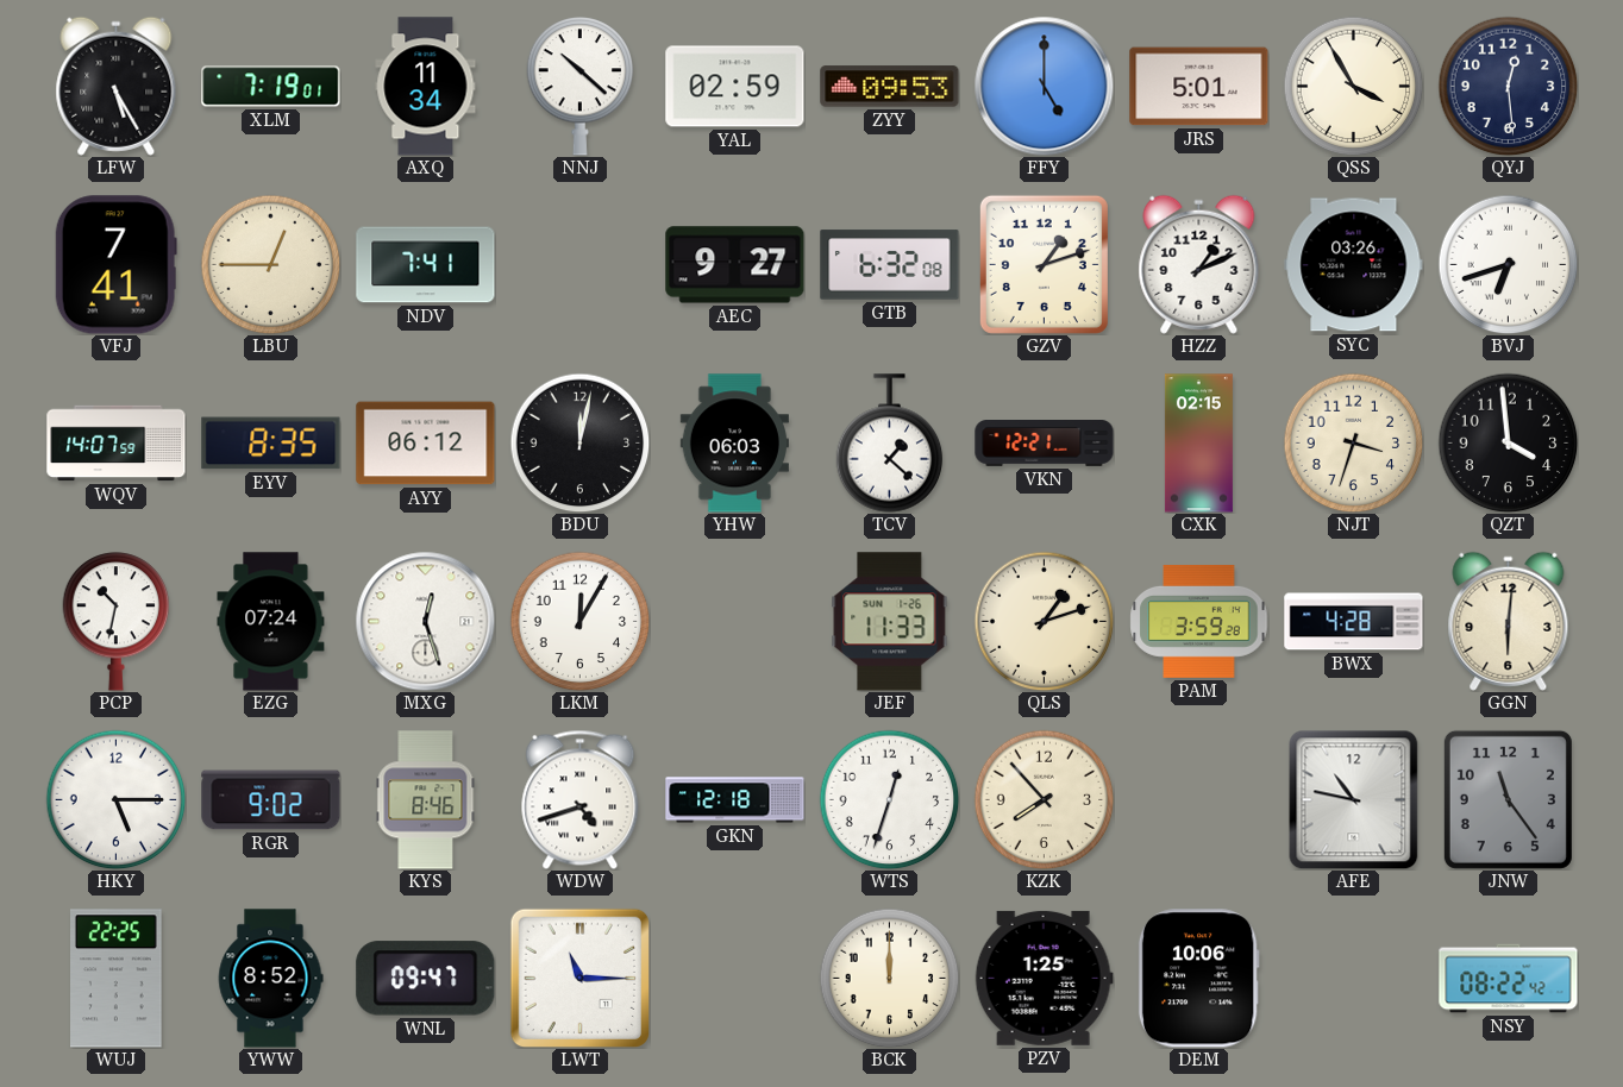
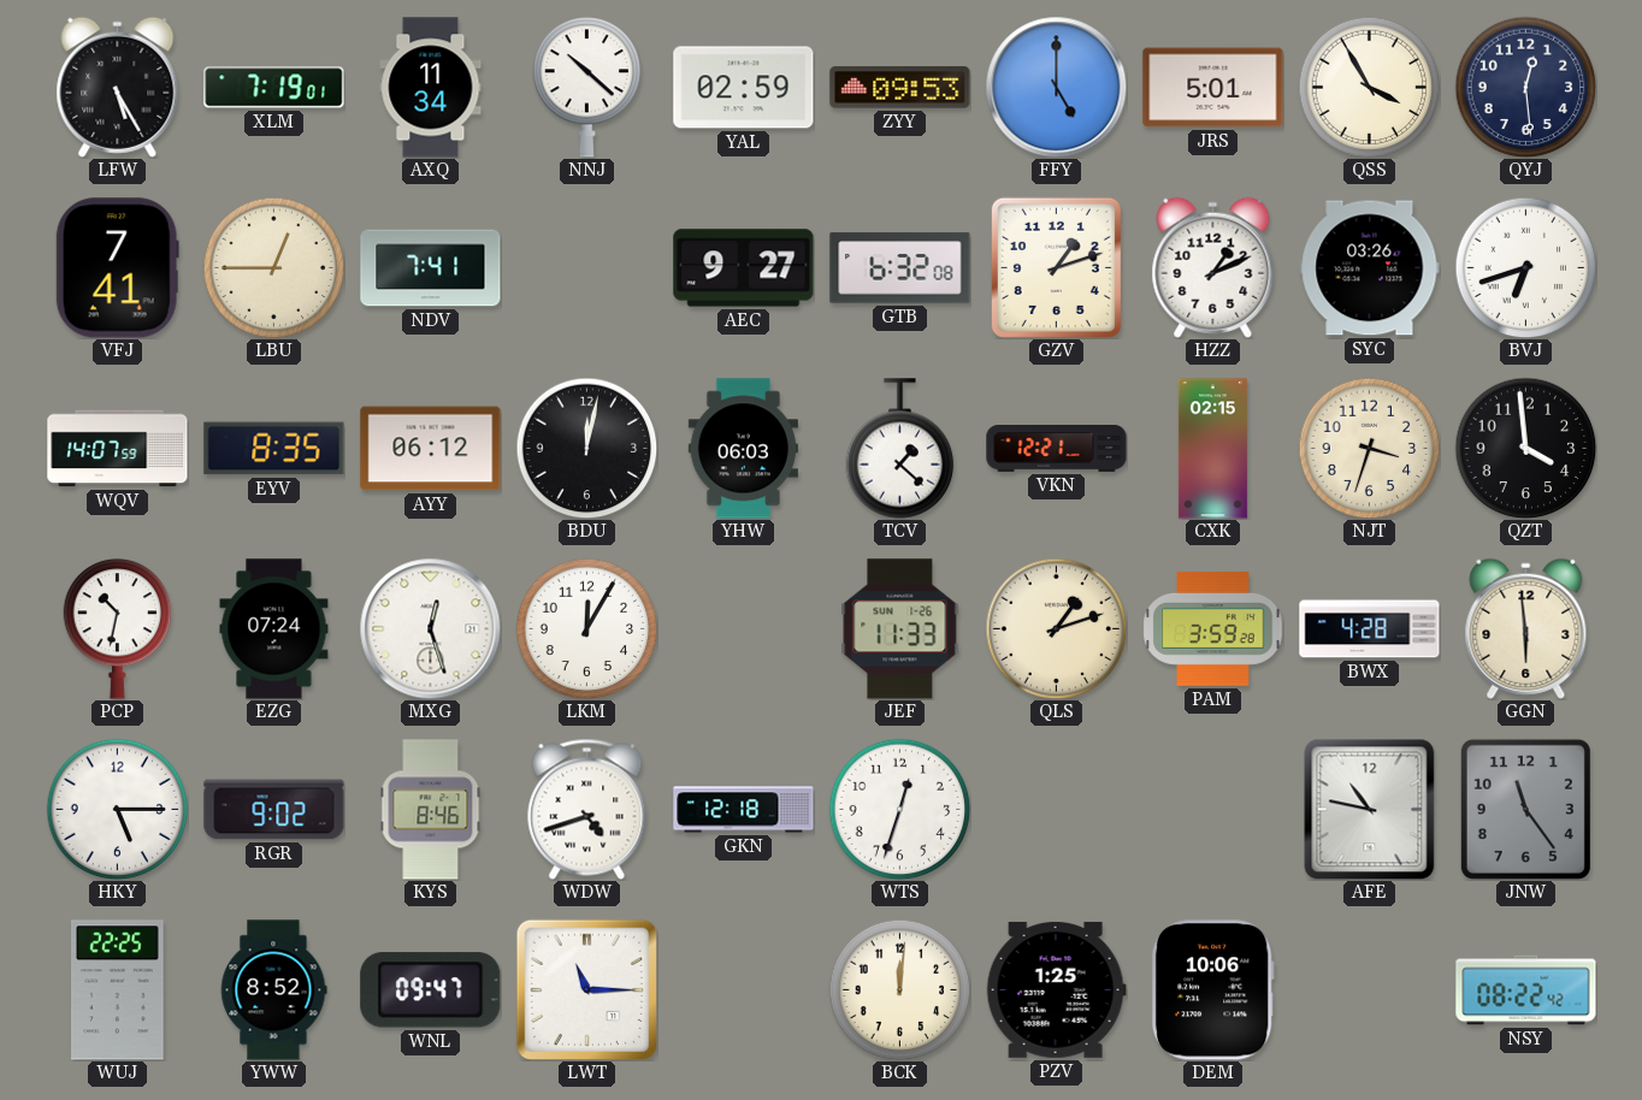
GGN: 6:01 -> 5:59
KZK: 7:53 -> none
BCK: 12:00 -> 12:01
